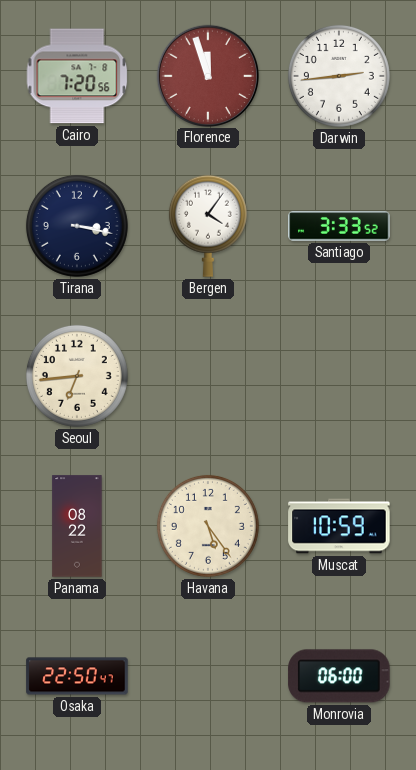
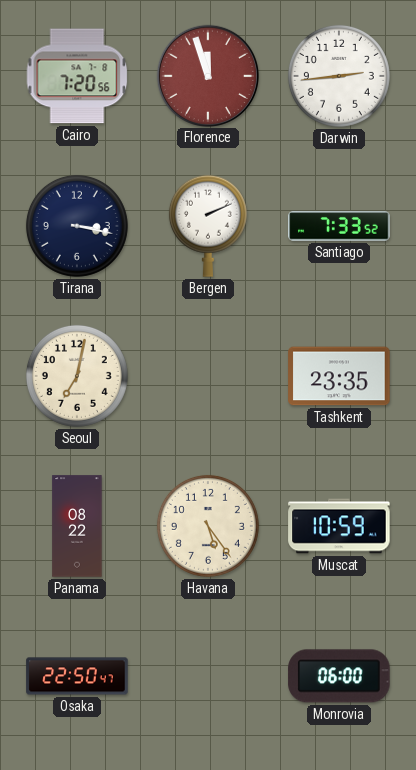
Bergen: 4:06 -> 2:11
Santiago: 3:33 -> 7:33
Seoul: 6:44 -> 7:02
Tashkent: none -> 23:35
